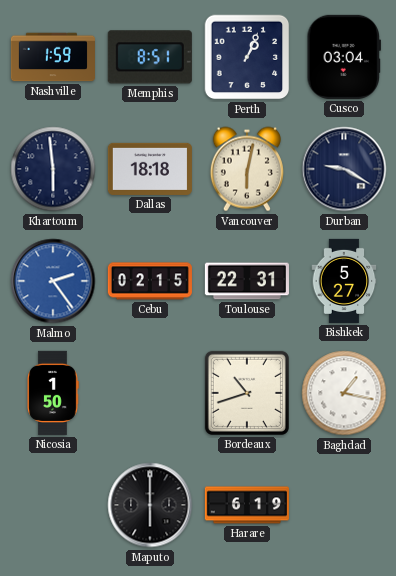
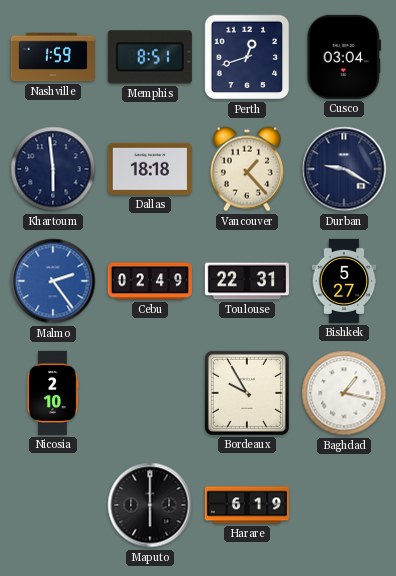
Perth: 1:04 -> 12:42
Vancouver: 6:02 -> 1:23
Cebu: 02:15 -> 02:49
Nicosia: 1:50 -> 2:10
Bordeaux: 10:42 -> 9:55
